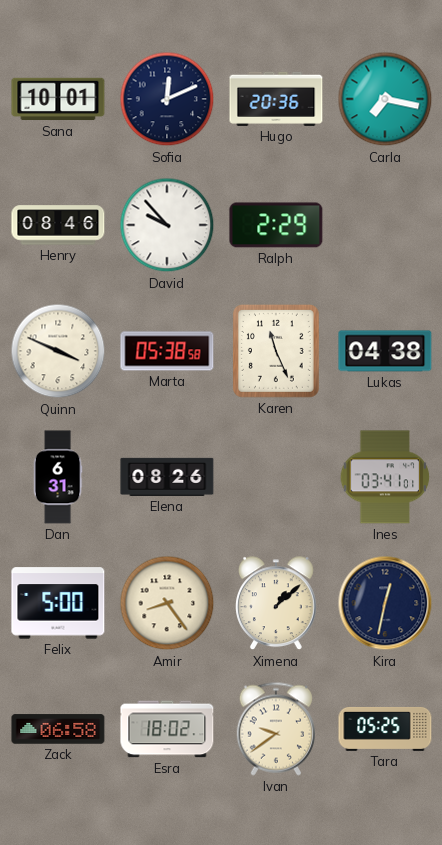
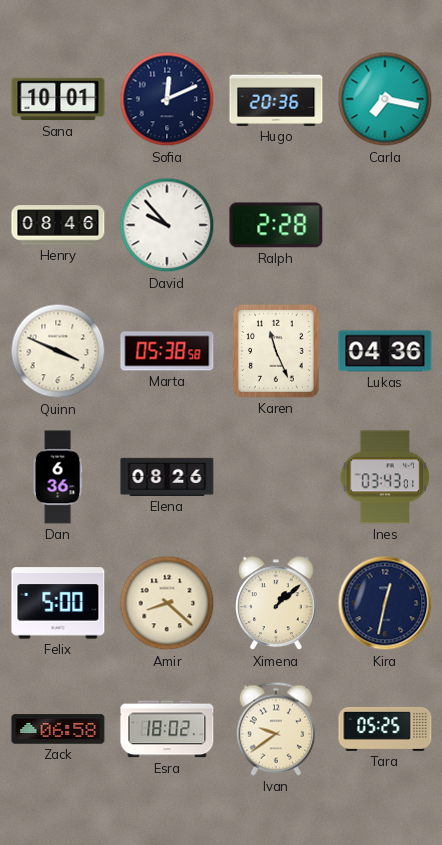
Ralph: 2:29 -> 2:28
Lukas: 04:38 -> 04:36
Dan: 6:31 -> 6:36
Ines: 03:41 -> 03:43
Amir: 8:24 -> 8:22
